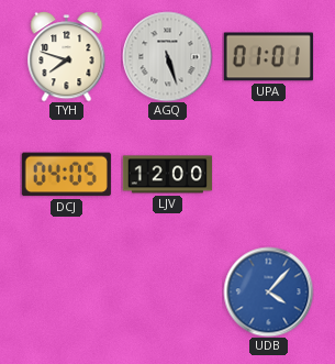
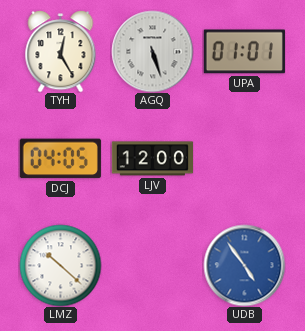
TYH: 7:48 -> 12:25
LMZ: none -> 10:22
UDB: 4:07 -> 4:54
